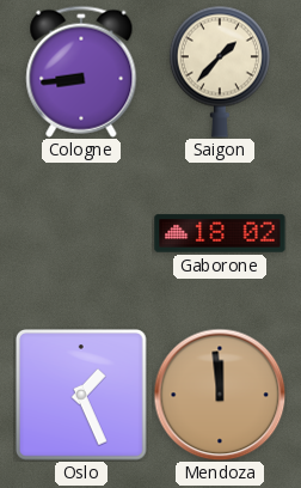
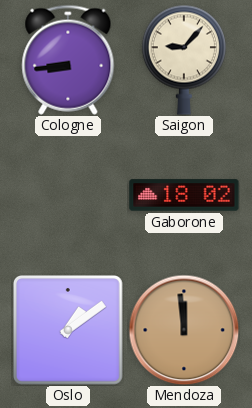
Saigon: 1:37 -> 9:07
Oslo: 1:26 -> 1:09
